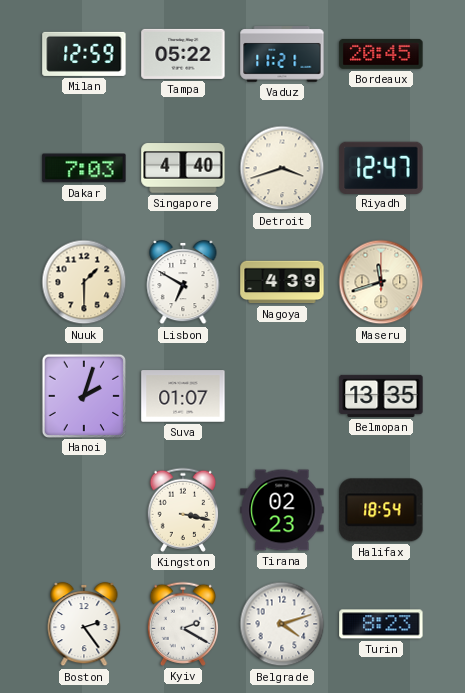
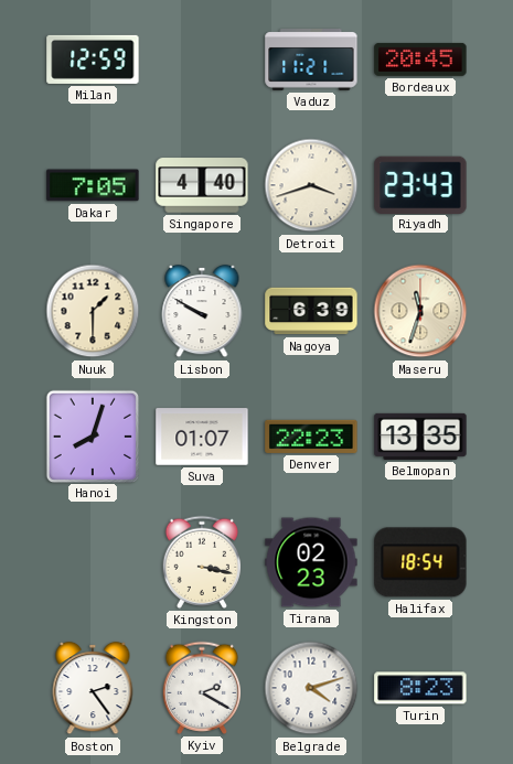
Tampa: 05:22 -> none
Dakar: 7:03 -> 7:05
Riyadh: 12:47 -> 23:43
Lisbon: 6:50 -> 9:50
Nagoya: 4:39 -> 6:39
Maseru: 11:42 -> 11:33
Hanoi: 2:03 -> 8:03
Denver: none -> 22:23
